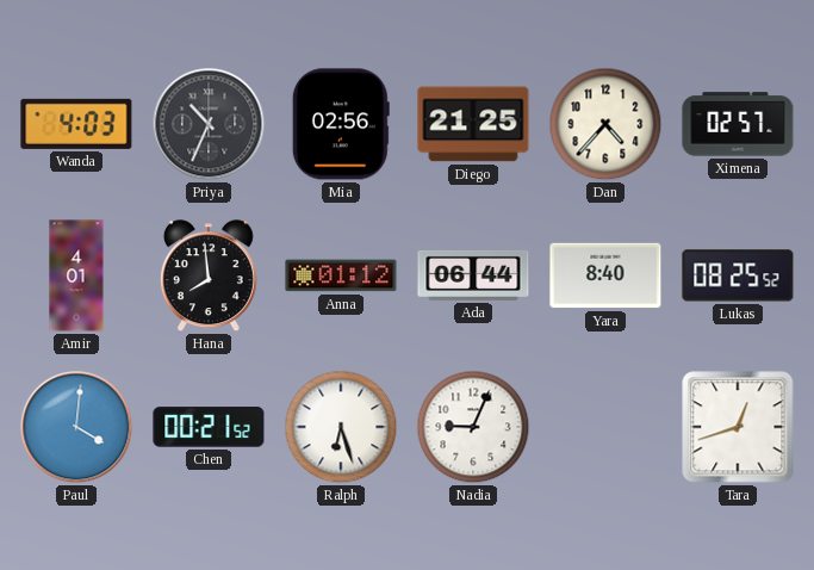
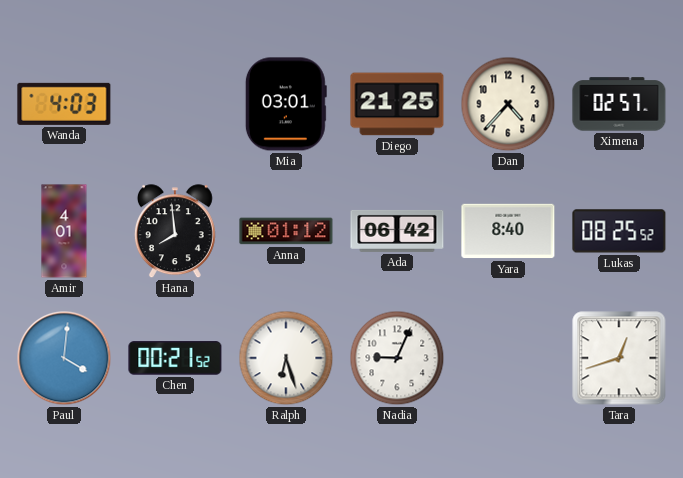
Priya: 10:34 -> none
Mia: 02:56 -> 03:01
Ada: 06:44 -> 06:42
